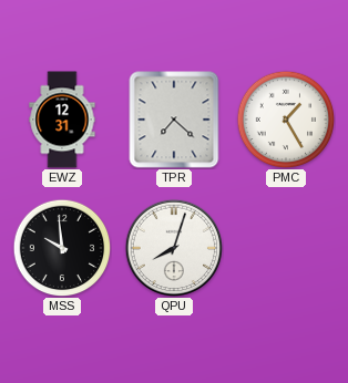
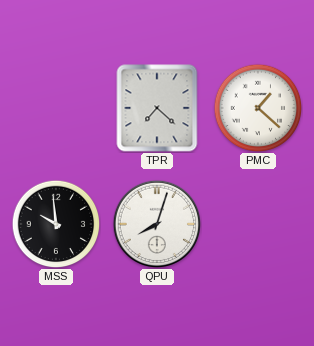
EWZ: 12:31 -> none
PMC: 1:25 -> 1:22
